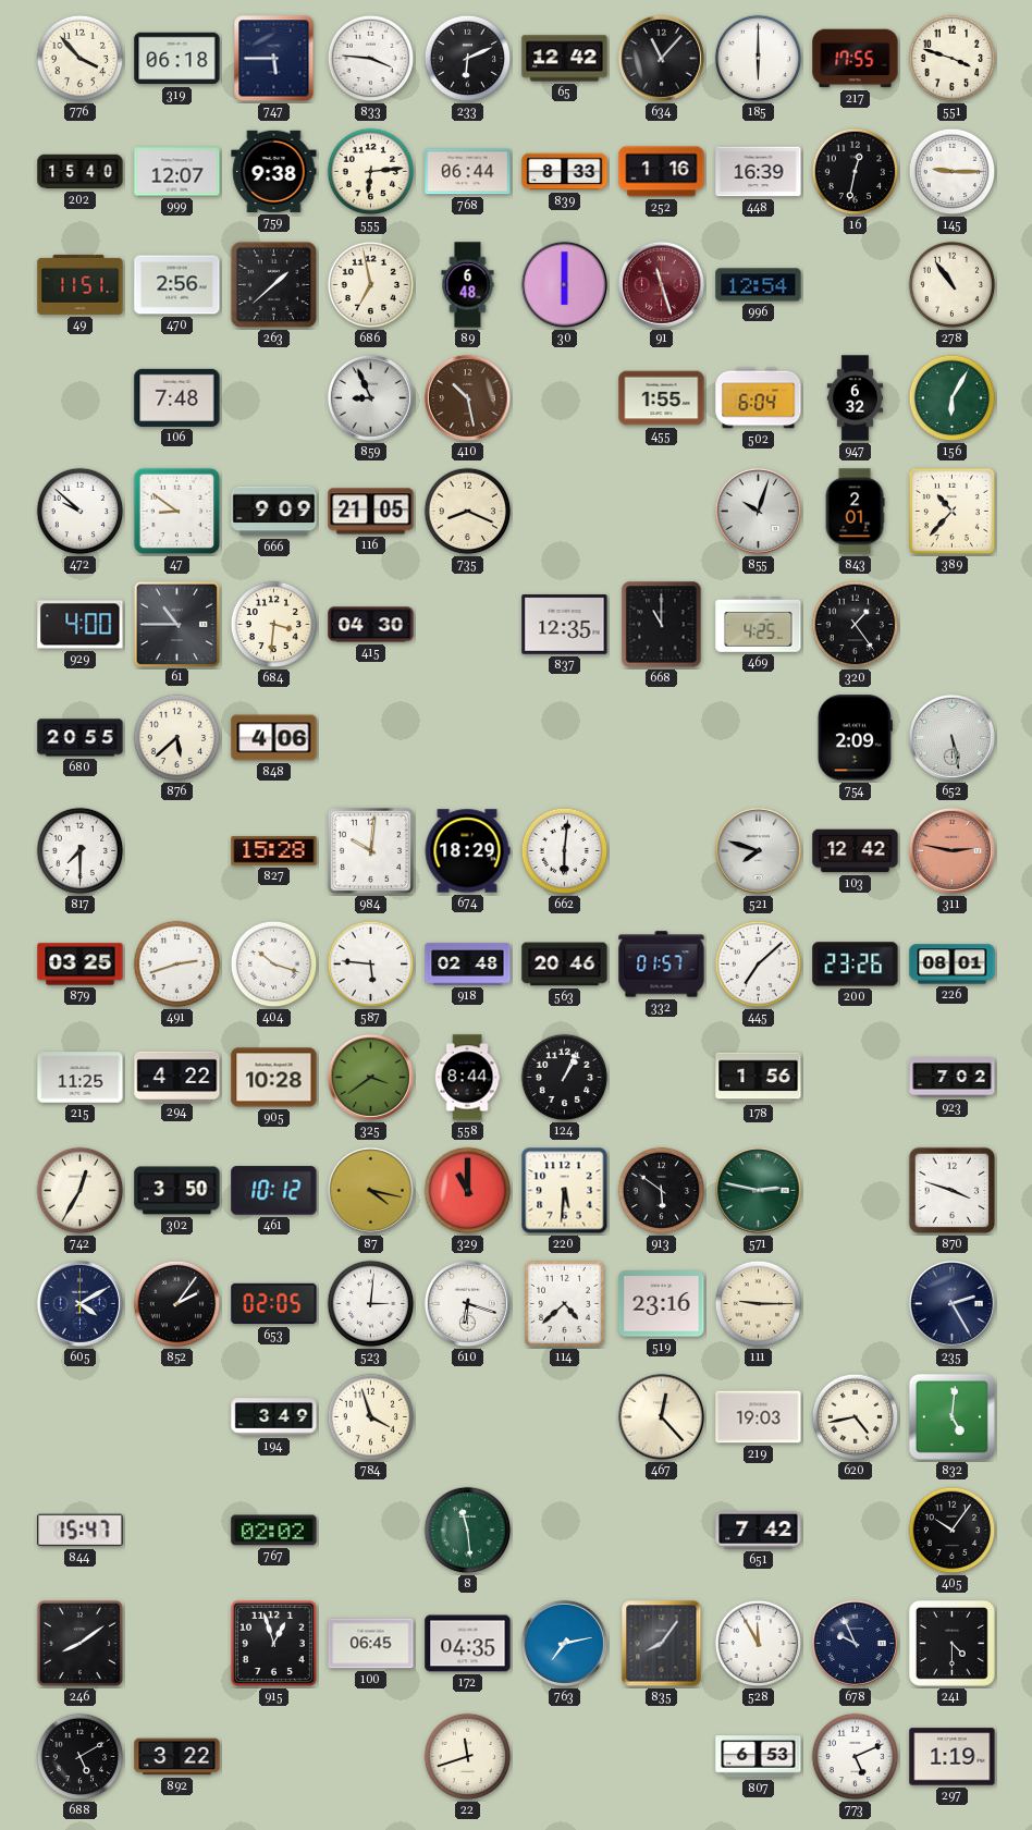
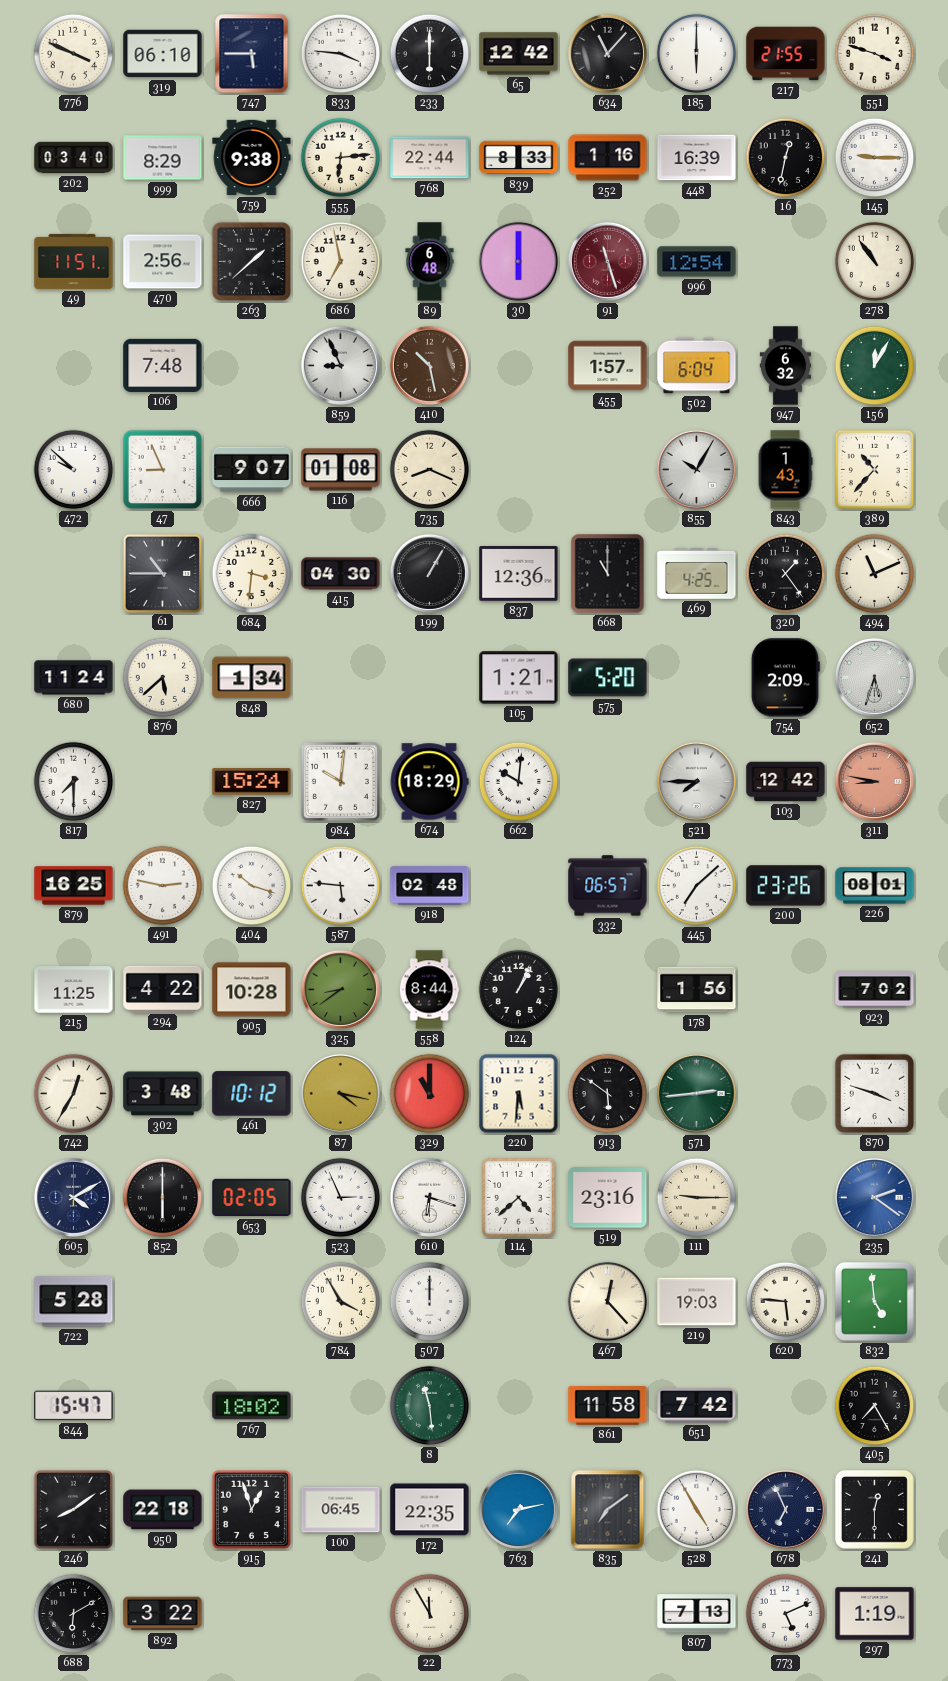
776: 3:53 -> 3:49
319: 06:18 -> 06:10
233: 6:11 -> 6:00
217: 17:55 -> 21:55
202: 15:40 -> 03:40
999: 12:07 -> 8:29
768: 06:44 -> 22:44
455: 1:55 -> 1:57
156: 6:05 -> 12:05
47: 8:51 -> 8:56
666: 9:09 -> 9:07
116: 21:05 -> 01:08
855: 10:03 -> 10:05
843: 2:01 -> 1:43
929: 4:00 -> none
199: none -> 1:05
837: 12:35 -> 12:36
494: none -> 11:11
680: 20:55 -> 11:24
848: 4:06 -> 1:34
105: none -> 1:21
575: none -> 5:20
652: 5:28 -> 5:33
827: 15:28 -> 15:24
662: 6:01 -> 10:01
521: 7:48 -> 7:45
311: 2:47 -> 8:47
879: 03:25 -> 16:25
491: 2:42 -> 2:47
563: 20:46 -> none
332: 01:57 -> 06:57
325: 3:39 -> 8:39
302: 3:50 -> 3:48
571: 2:47 -> 2:44
852: 2:06 -> 6:00
523: 3:01 -> 2:56
235: 2:25 -> 2:21
235 dial: navy -> blue
722: none -> 5:28
194: 3:49 -> none
784: 3:57 -> 3:55
507: none -> 12:00
620: 4:43 -> 5:46
832: 5:01 -> 4:59
767: 02:02 -> 18:02
861: none -> 11:58
405: 10:06 -> 7:25
950: none -> 22:18
172: 04:35 -> 22:35
835: 8:06 -> 7:09
528: 11:55 -> 4:55
678: 9:56 -> 6:56
241: 4:30 -> 12:30
688: 5:10 -> 6:10
22: 11:42 -> 11:55
807: 6:53 -> 7:13
